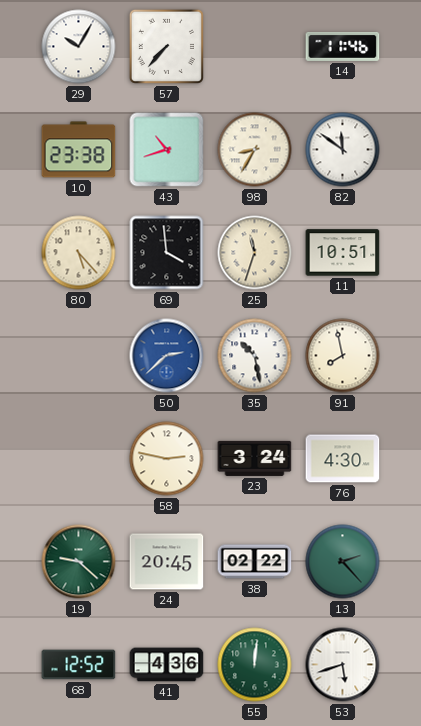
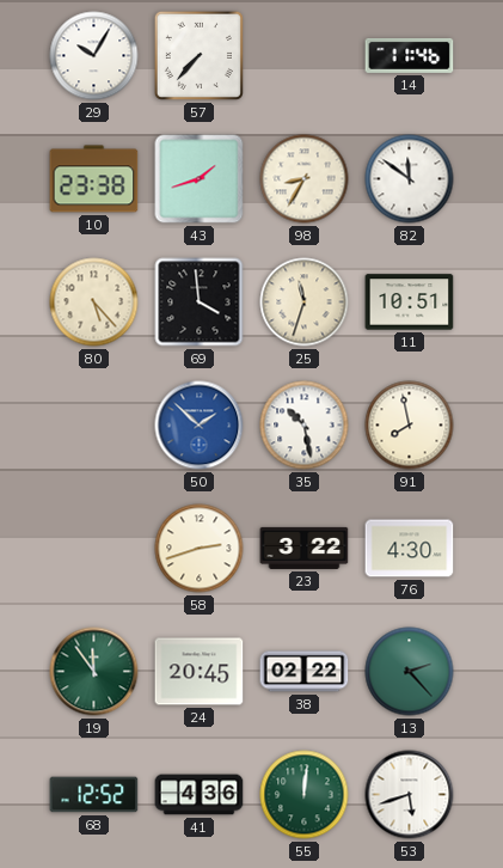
43: 10:42 -> 1:42
50: 2:38 -> 1:52
58: 2:47 -> 2:42
23: 3:24 -> 3:22
19: 9:22 -> 11:54
